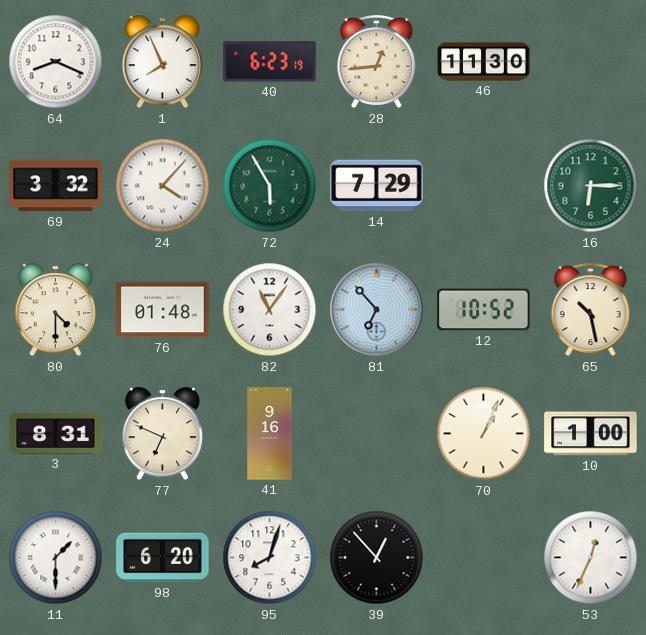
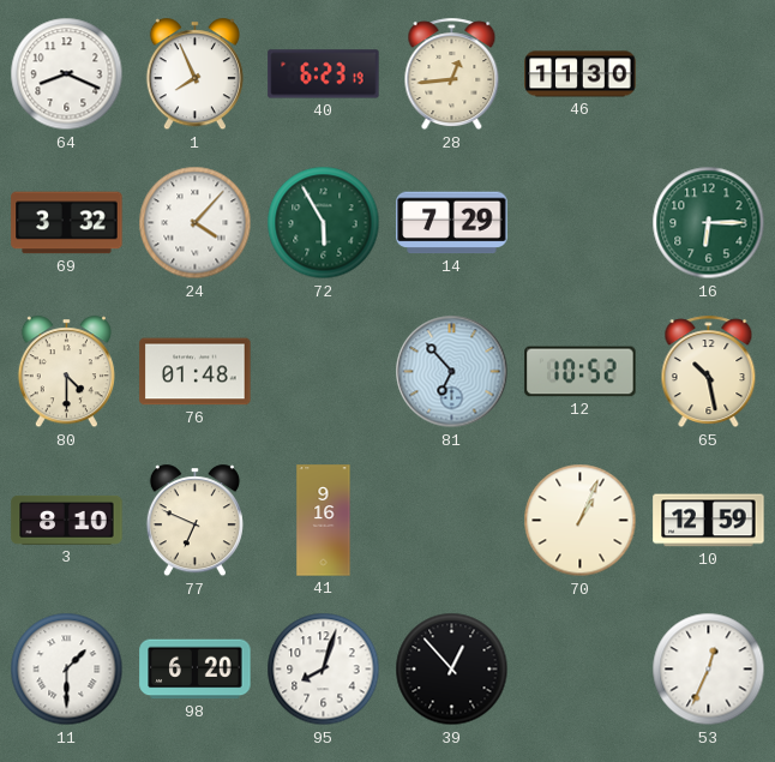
82: 11:06 -> none
3: 8:31 -> 8:10
10: 1:00 -> 12:59
